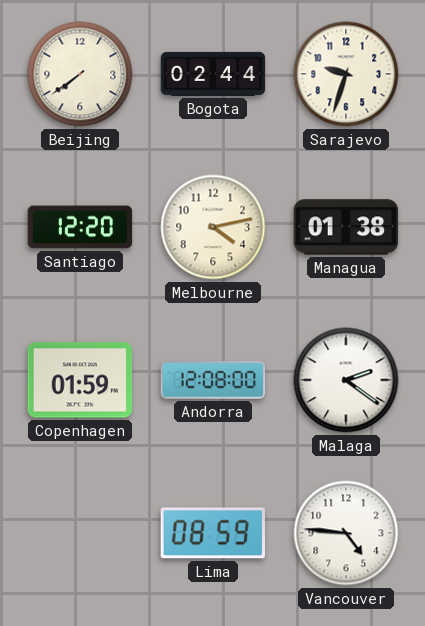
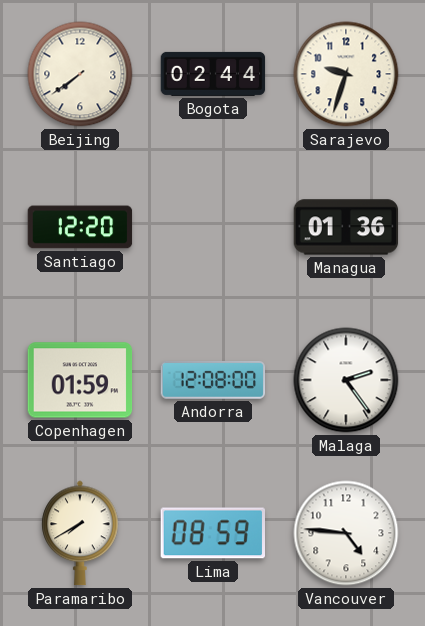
Melbourne: 4:13 -> none
Managua: 01:38 -> 01:36
Malaga: 2:21 -> 2:24
Paramaribo: none -> 7:40
